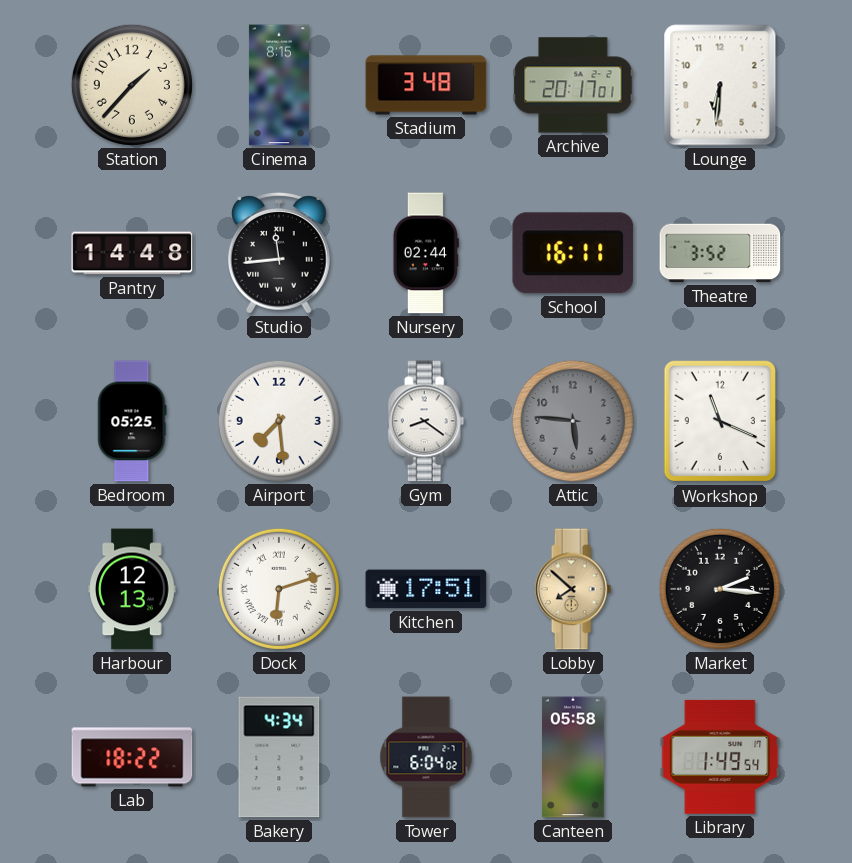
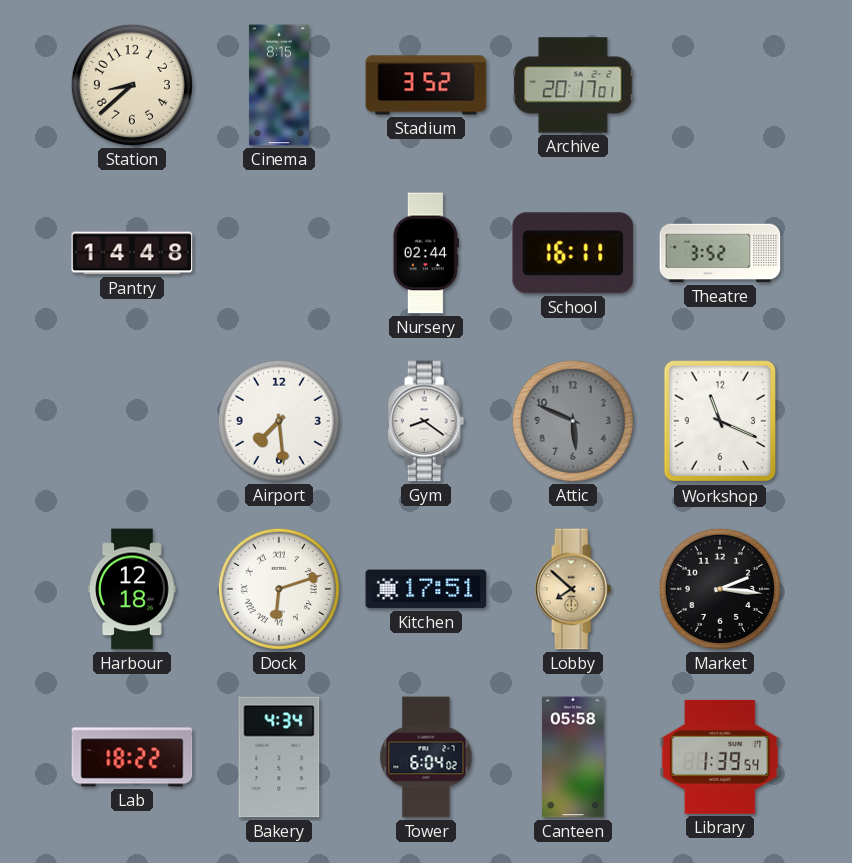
Station: 1:37 -> 8:38
Stadium: 3:48 -> 3:52
Lounge: 6:31 -> none
Studio: 11:44 -> none
Bedroom: 05:25 -> none
Attic: 5:46 -> 5:49
Harbour: 12:13 -> 12:18
Library: 1:49 -> 1:39
